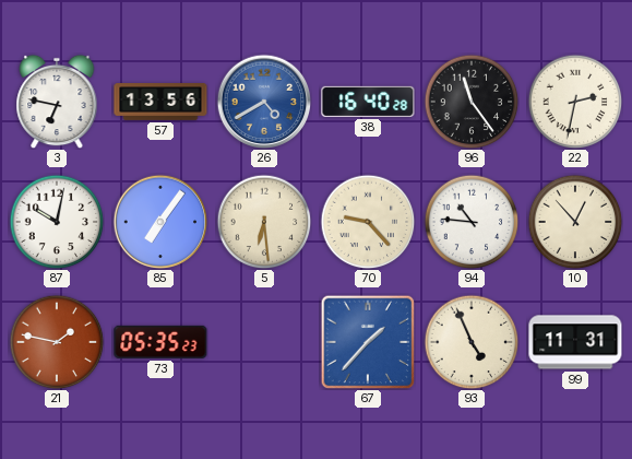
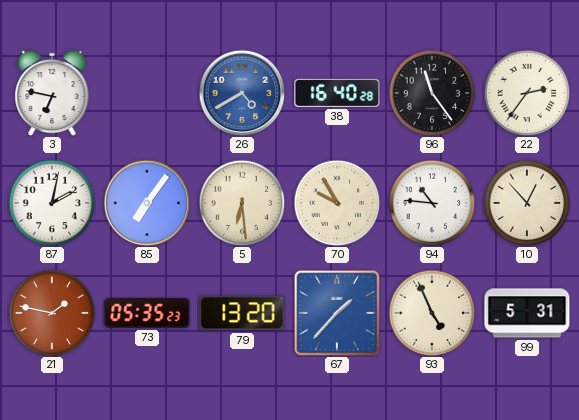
57: 13:56 -> none
22: 2:32 -> 2:36
87: 10:02 -> 2:02
70: 9:23 -> 9:55
79: none -> 13:20
99: 11:31 -> 5:31
